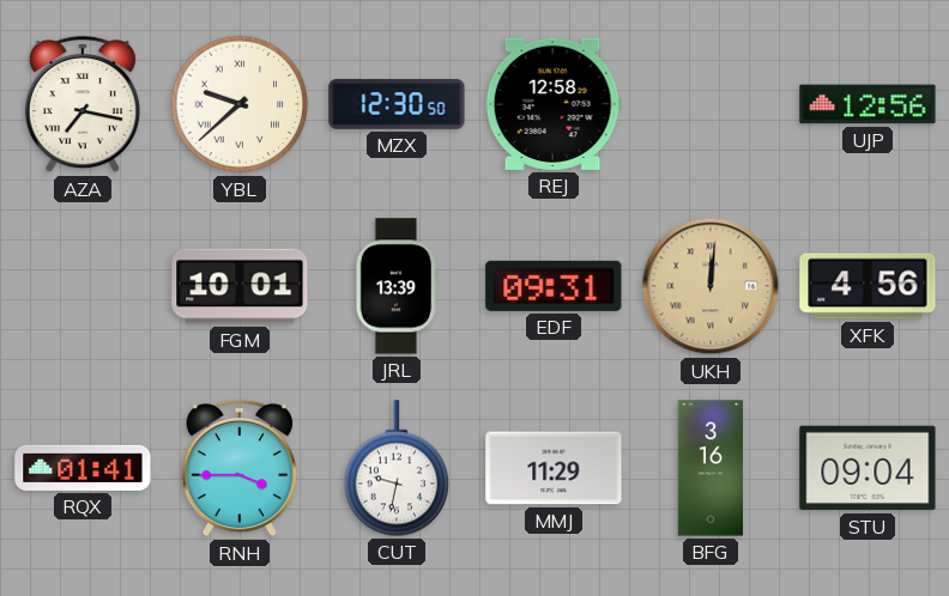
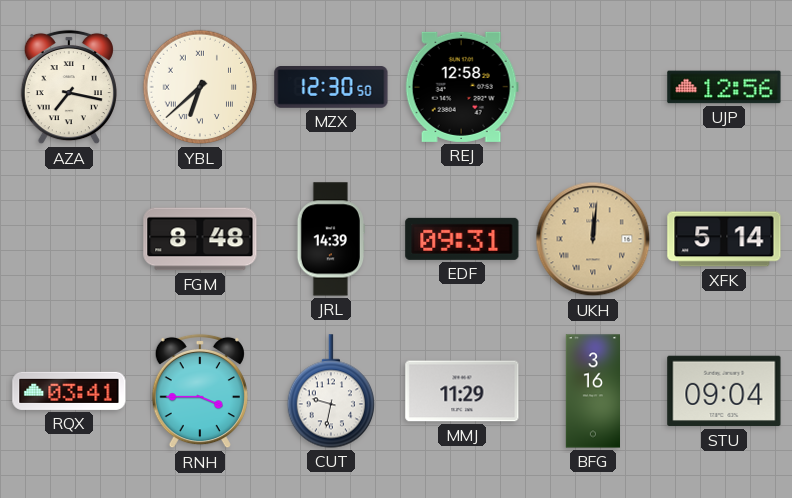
YBL: 9:38 -> 6:38
FGM: 10:01 -> 8:48
JRL: 13:39 -> 14:39
XFK: 4:56 -> 5:14
RQX: 01:41 -> 03:41
